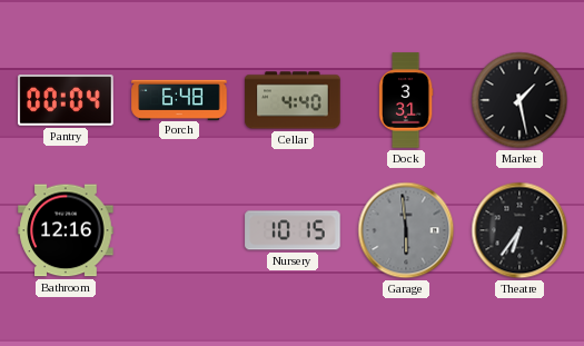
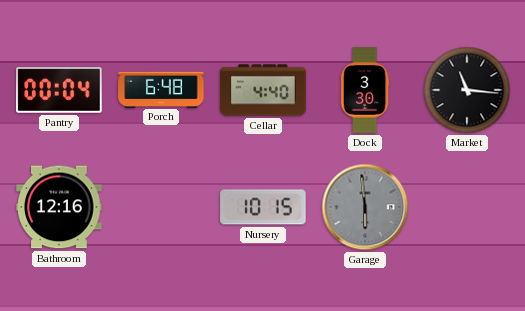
Dock: 3:31 -> 3:30
Market: 1:28 -> 11:16
Theatre: 6:36 -> none
